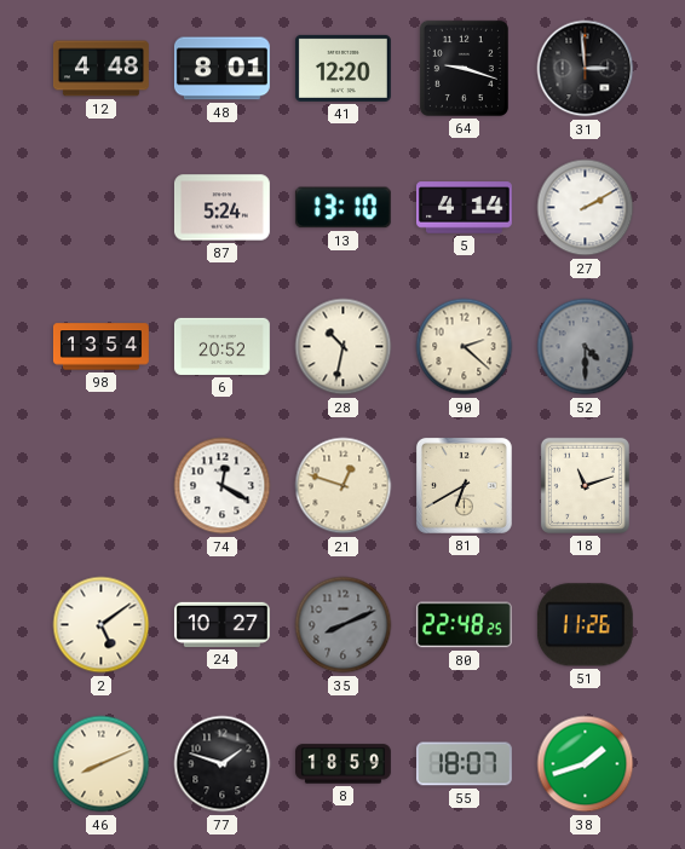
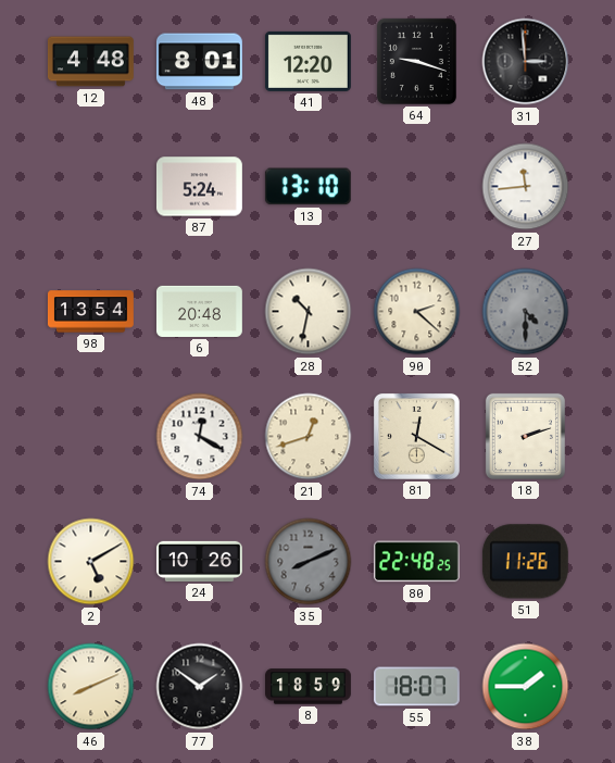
5: 4:14 -> none
27: 2:10 -> 11:44
6: 20:52 -> 20:48
21: 12:48 -> 12:42
81: 6:40 -> 12:20
18: 11:12 -> 2:12
2: 5:09 -> 5:10
24: 10:27 -> 10:26
77: 1:48 -> 1:51
38: 1:42 -> 1:45
